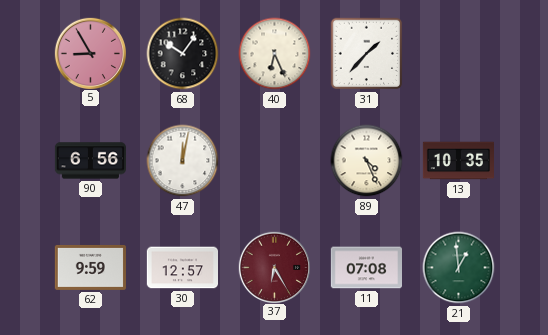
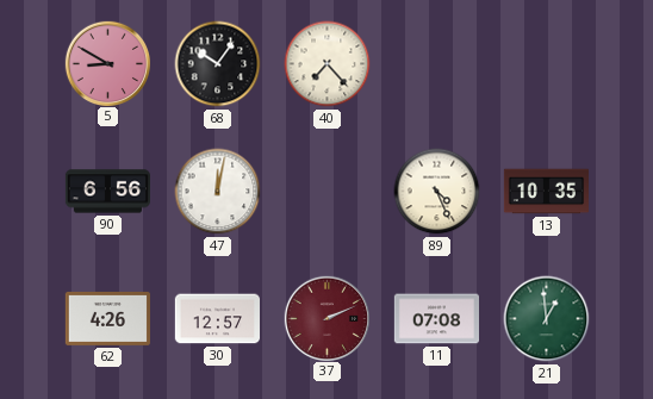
5: 8:55 -> 8:50
40: 6:26 -> 7:23
31: 1:37 -> none
62: 9:59 -> 4:26
37: 6:25 -> 2:11
